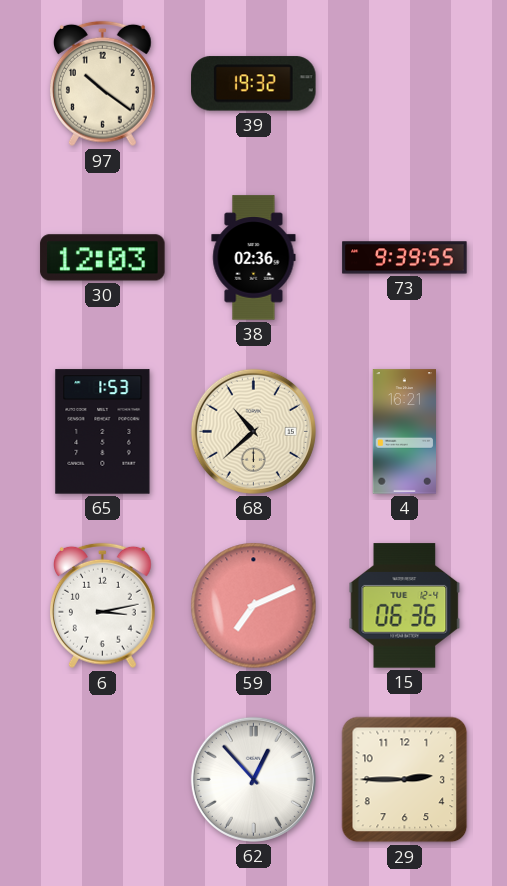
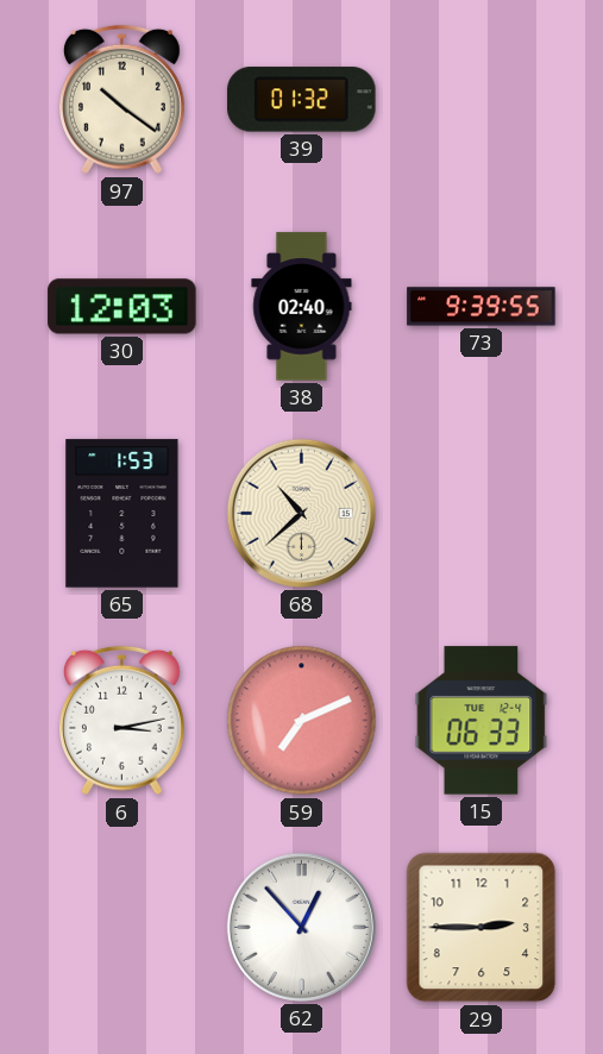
39: 19:32 -> 01:32
38: 02:36 -> 02:40
4: 16:21 -> none
15: 06:36 -> 06:33
